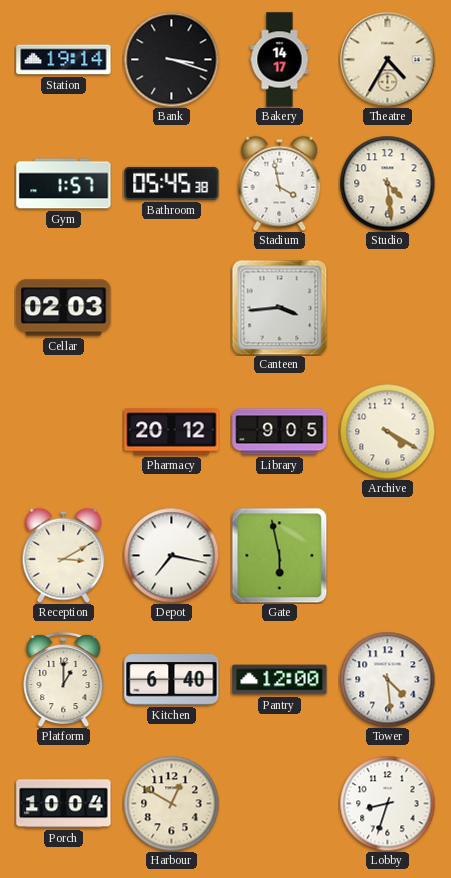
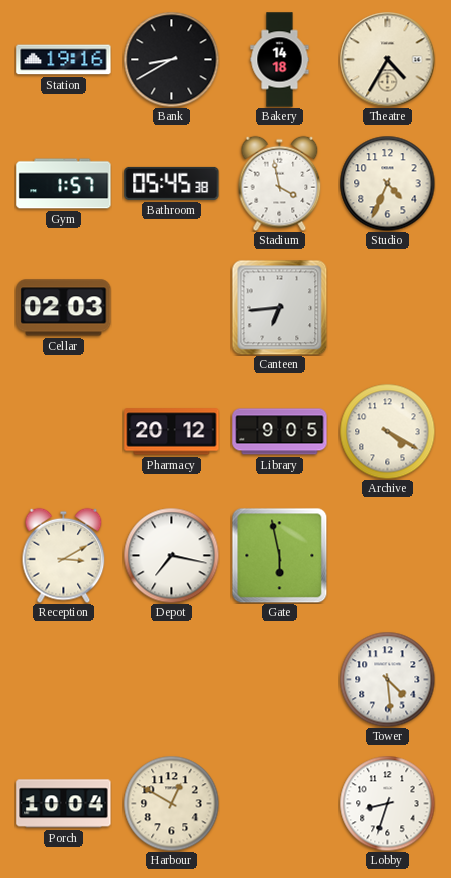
Station: 19:14 -> 19:16
Bank: 3:18 -> 8:40
Bakery: 14:17 -> 14:18
Studio: 4:29 -> 4:34
Canteen: 3:44 -> 6:44
Platform: 1:00 -> none
Kitchen: 6:40 -> none
Pantry: 12:00 -> none
